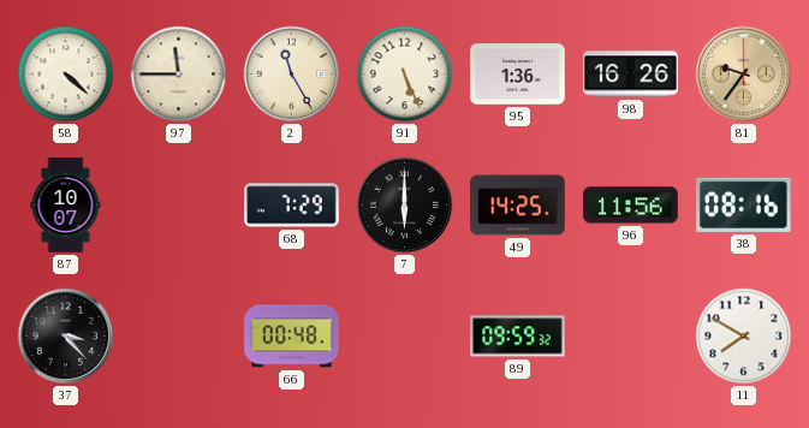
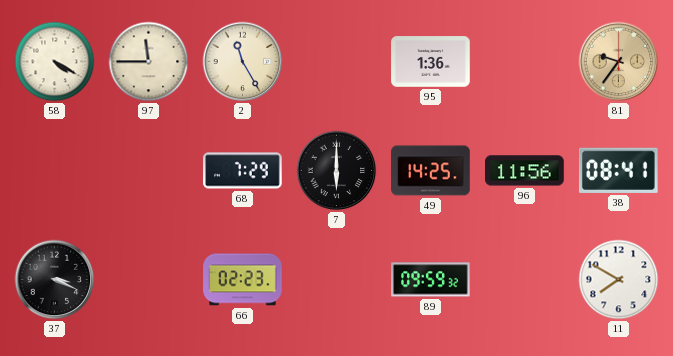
58: 4:22 -> 4:20
91: 5:26 -> none
98: 16:26 -> none
87: 10:07 -> none
38: 08:16 -> 08:41
37: 3:23 -> 3:19
66: 00:48 -> 02:23
